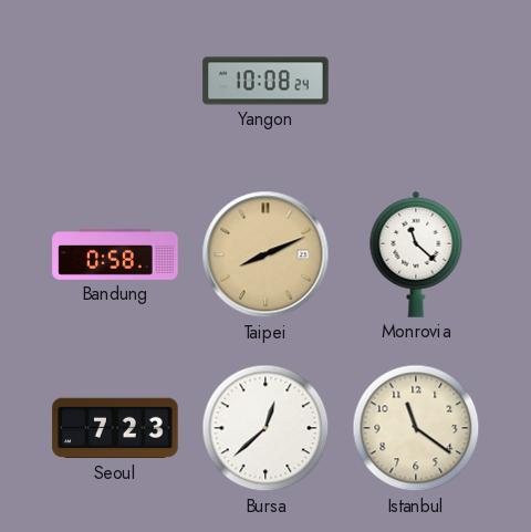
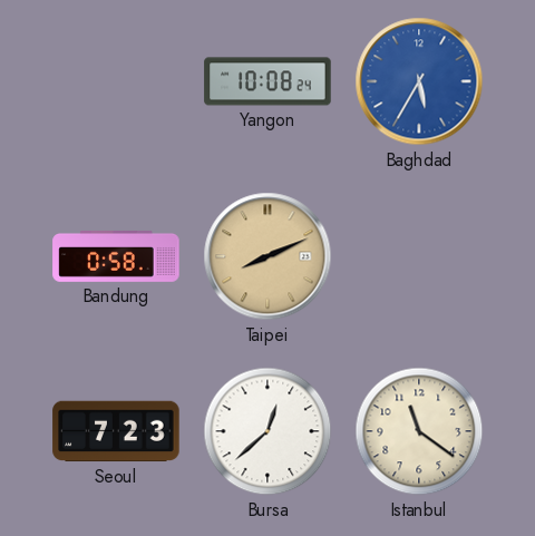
Baghdad: none -> 5:35
Monrovia: 11:22 -> none
